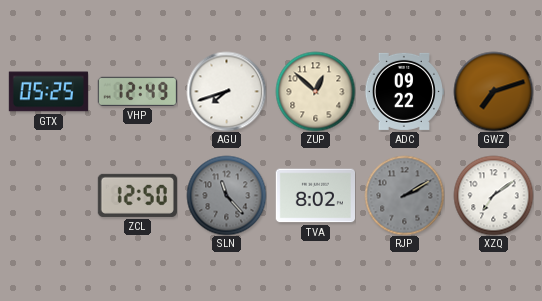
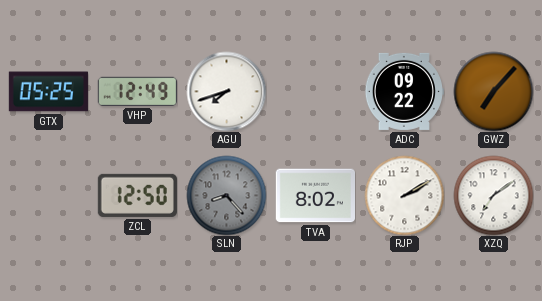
ZUP: 12:52 -> none
GWZ: 7:12 -> 7:07
SLN: 11:23 -> 8:23
RJP dial: grey -> white
